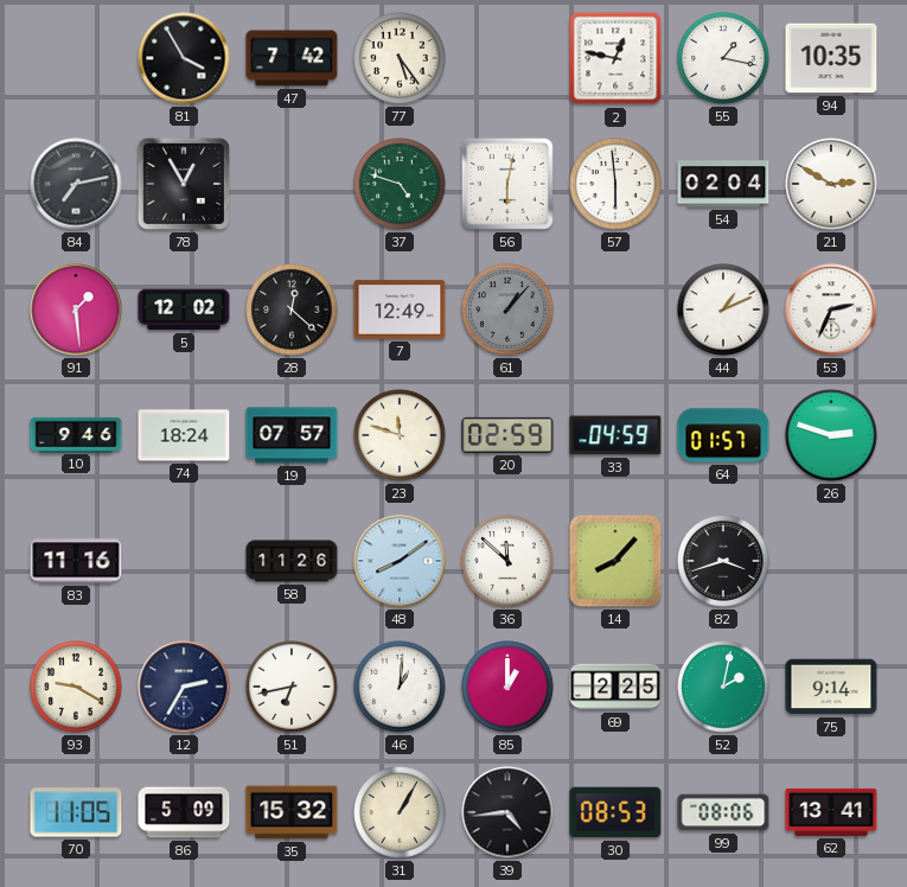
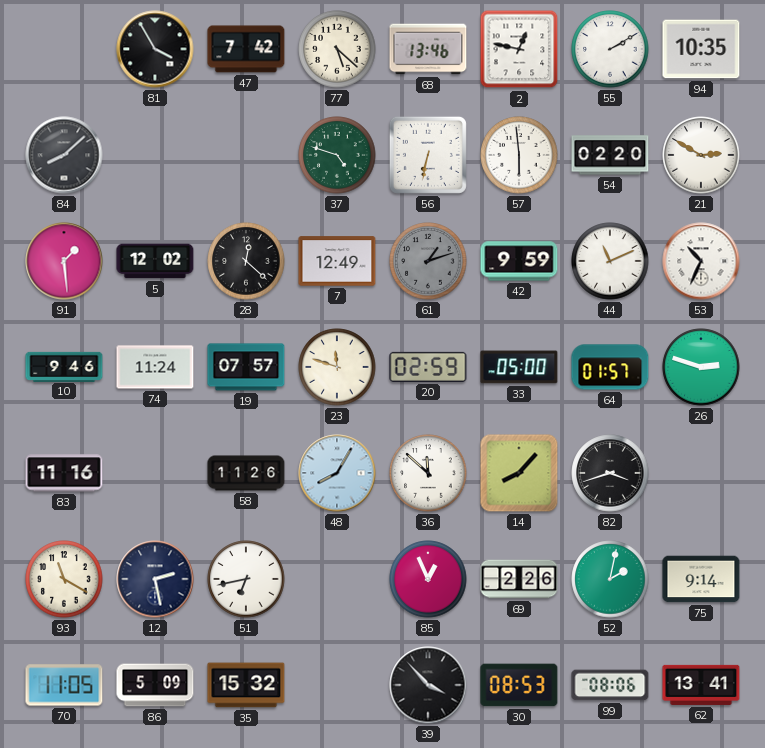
77: 5:24 -> 5:22
68: none -> 13:46
55: 1:17 -> 2:10
84: 7:13 -> 8:08
78: 12:55 -> none
56: 6:02 -> 6:32
54: 02:04 -> 02:20
61: 1:07 -> 1:12
42: none -> 9:59
44: 1:11 -> 11:11
53: 2:34 -> 10:34
74: 18:24 -> 11:24
33: 04:59 -> 05:00
48: 8:09 -> 8:05
93: 9:20 -> 11:20
12: 2:35 -> 2:28
46: 1:01 -> none
85: 1:00 -> 12:56
69: 2:25 -> 2:26
31: 1:05 -> none
39: 4:44 -> 3:53
